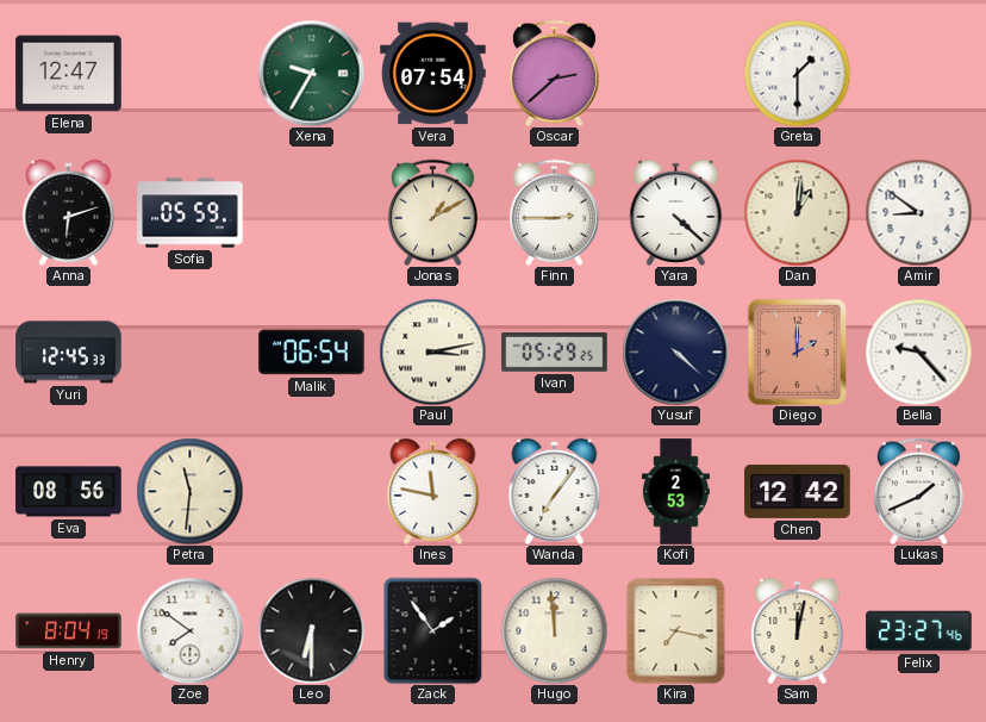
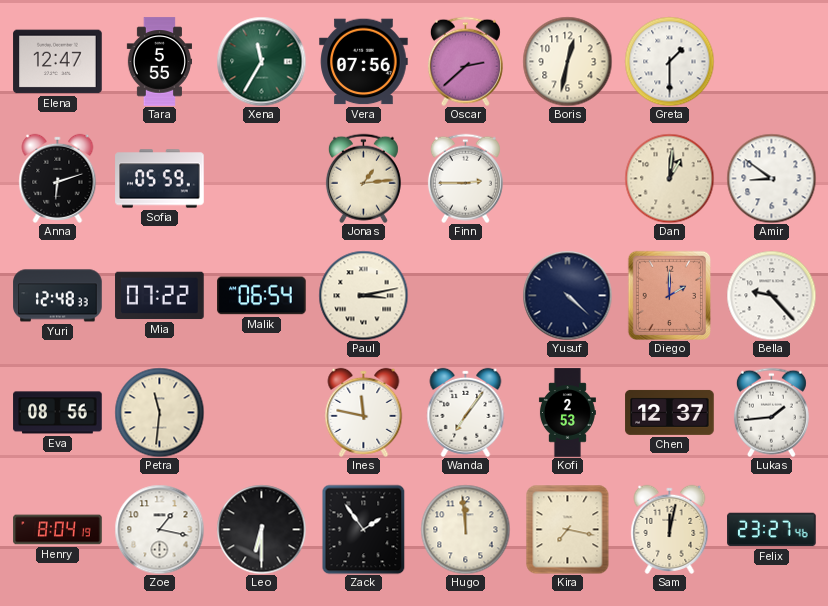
Tara: none -> 5:55
Xena: 9:35 -> 11:35
Vera: 07:54 -> 07:56
Boris: none -> 12:32
Jonas: 1:10 -> 1:14
Yara: 4:22 -> none
Yuri: 12:45 -> 12:48
Mia: none -> 07:22
Ivan: 05:29 -> none
Chen: 12:42 -> 12:37
Lukas: 1:41 -> 1:44
Zoe: 7:51 -> 1:17
